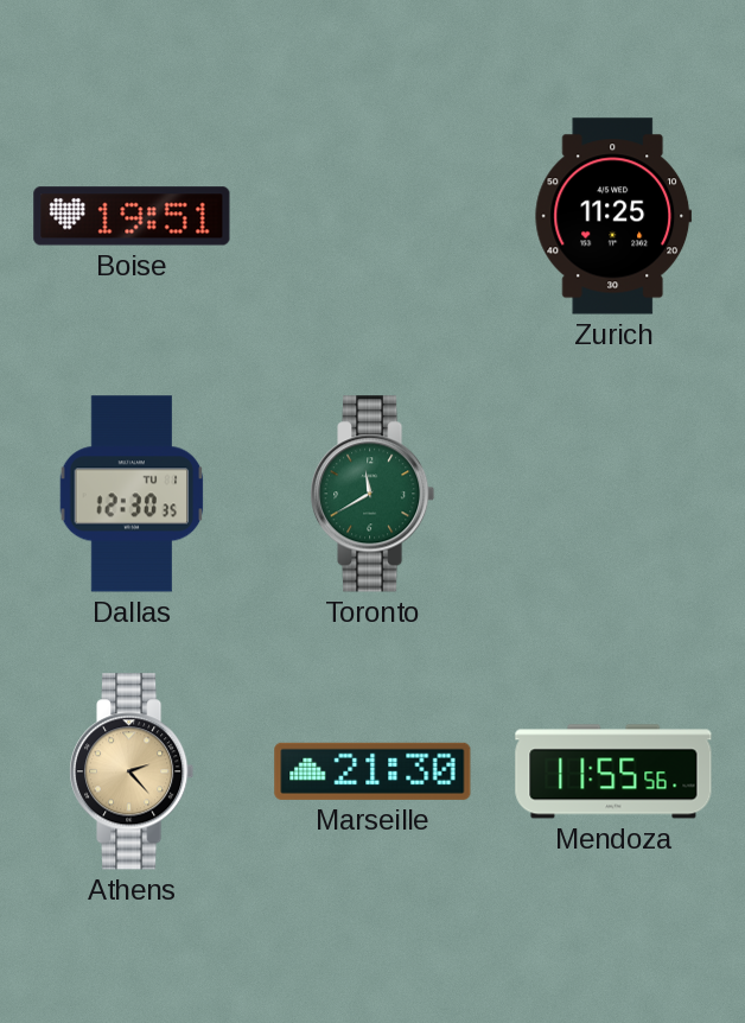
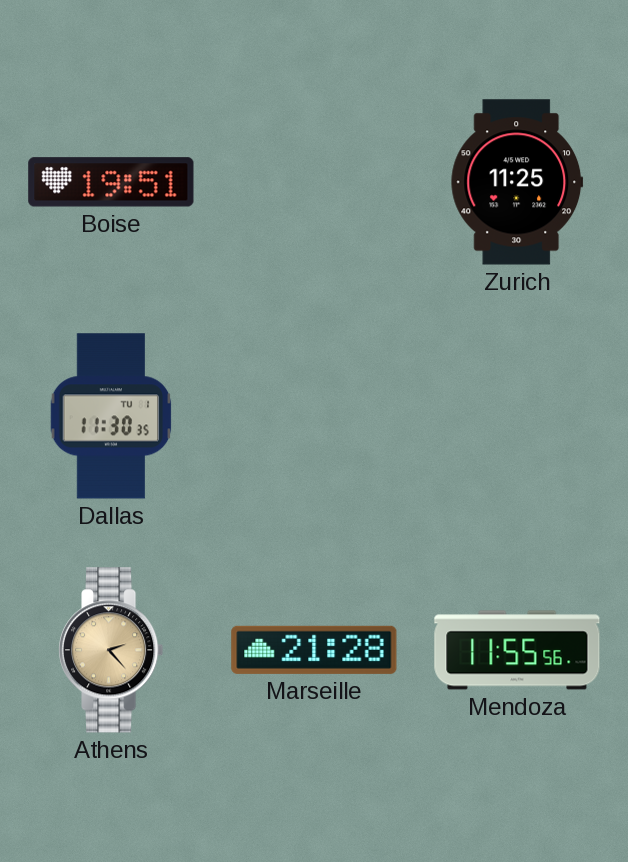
Dallas: 12:30 -> 11:30
Toronto: 11:40 -> none
Marseille: 21:30 -> 21:28
